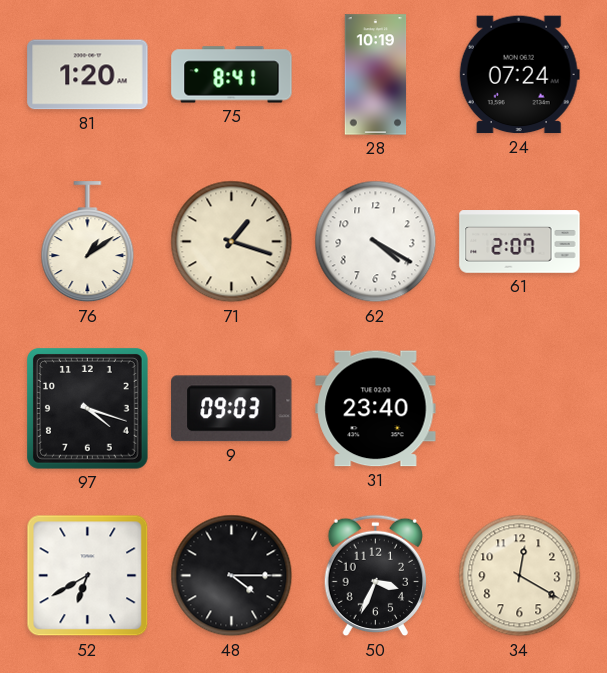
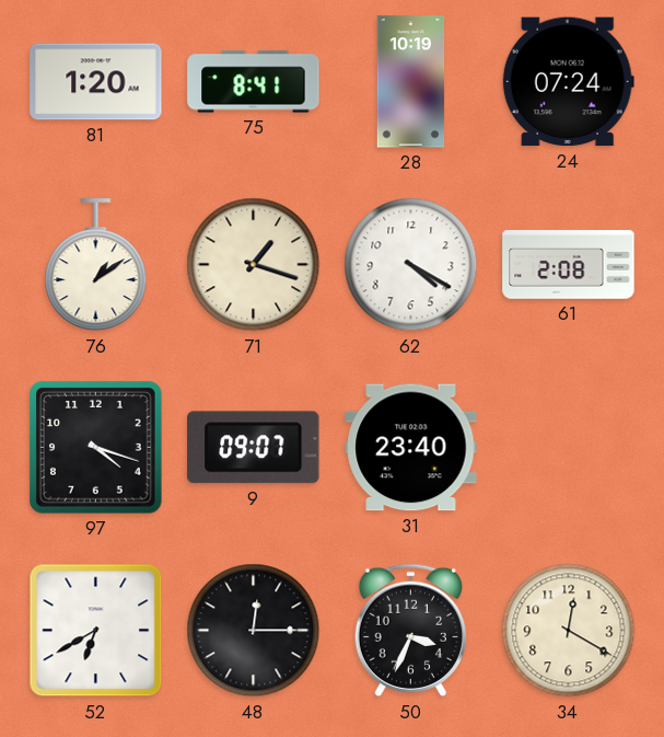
61: 2:07 -> 2:08
9: 09:03 -> 09:07
48: 4:15 -> 12:15
